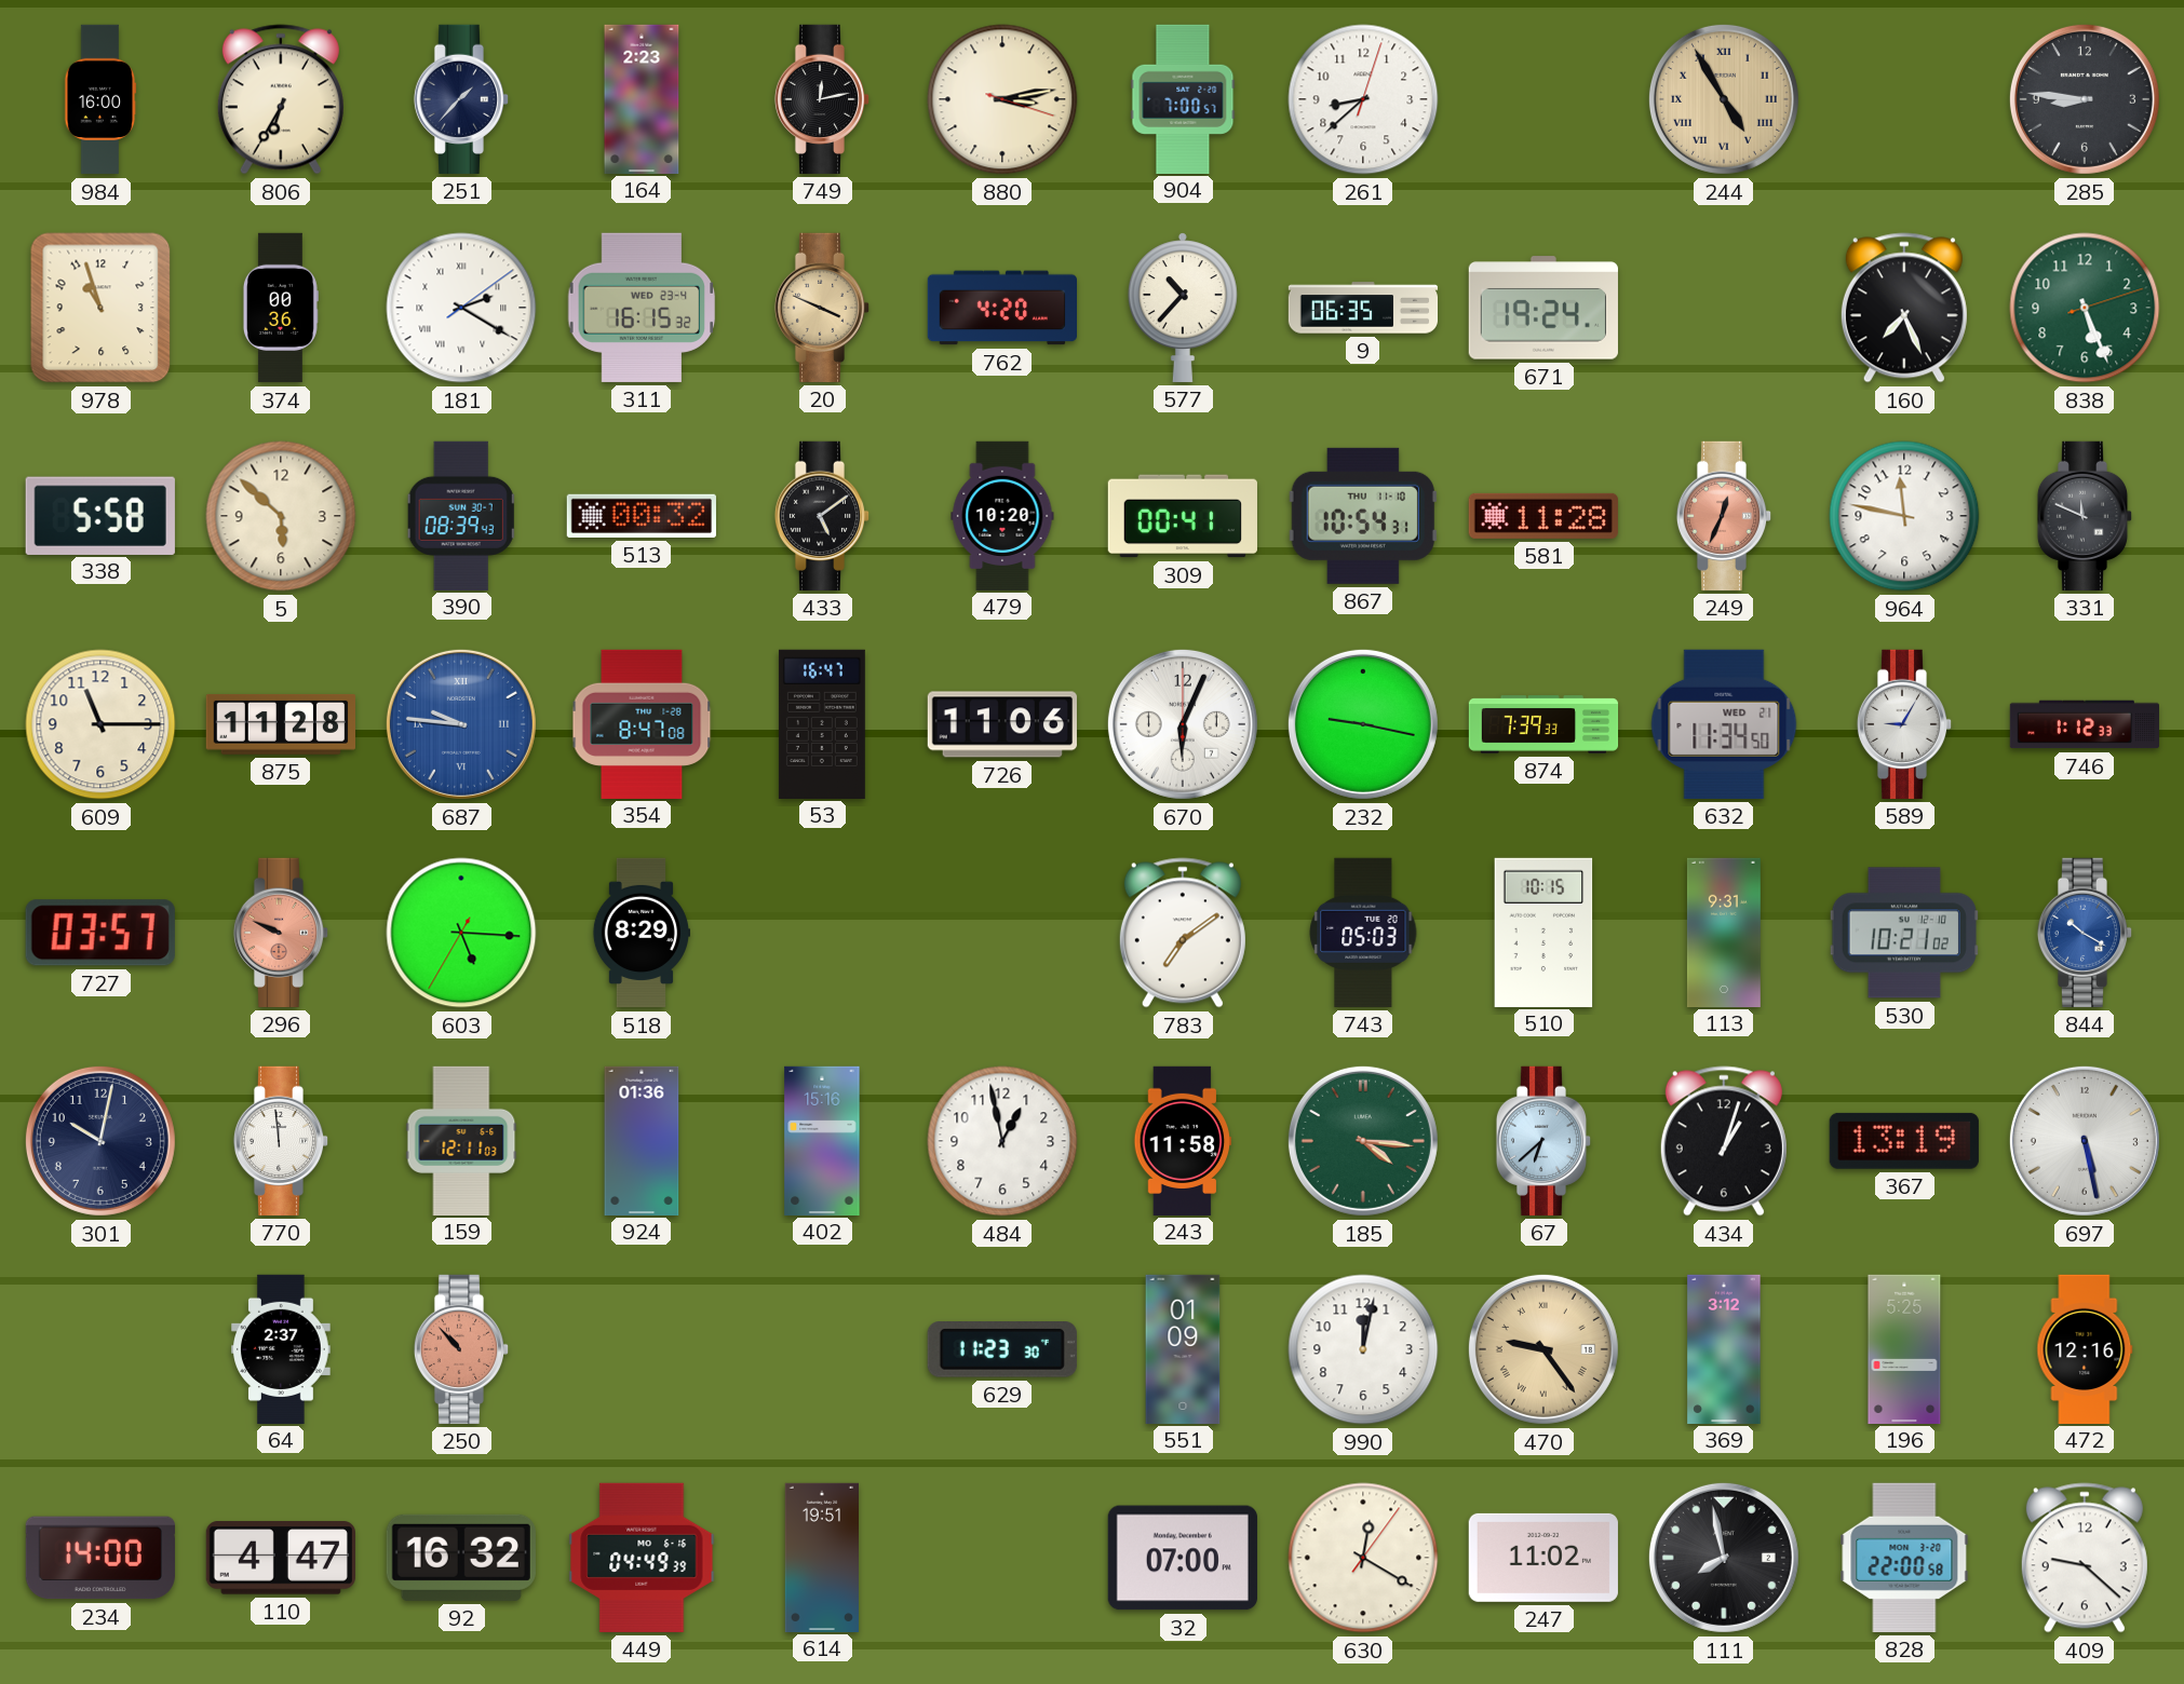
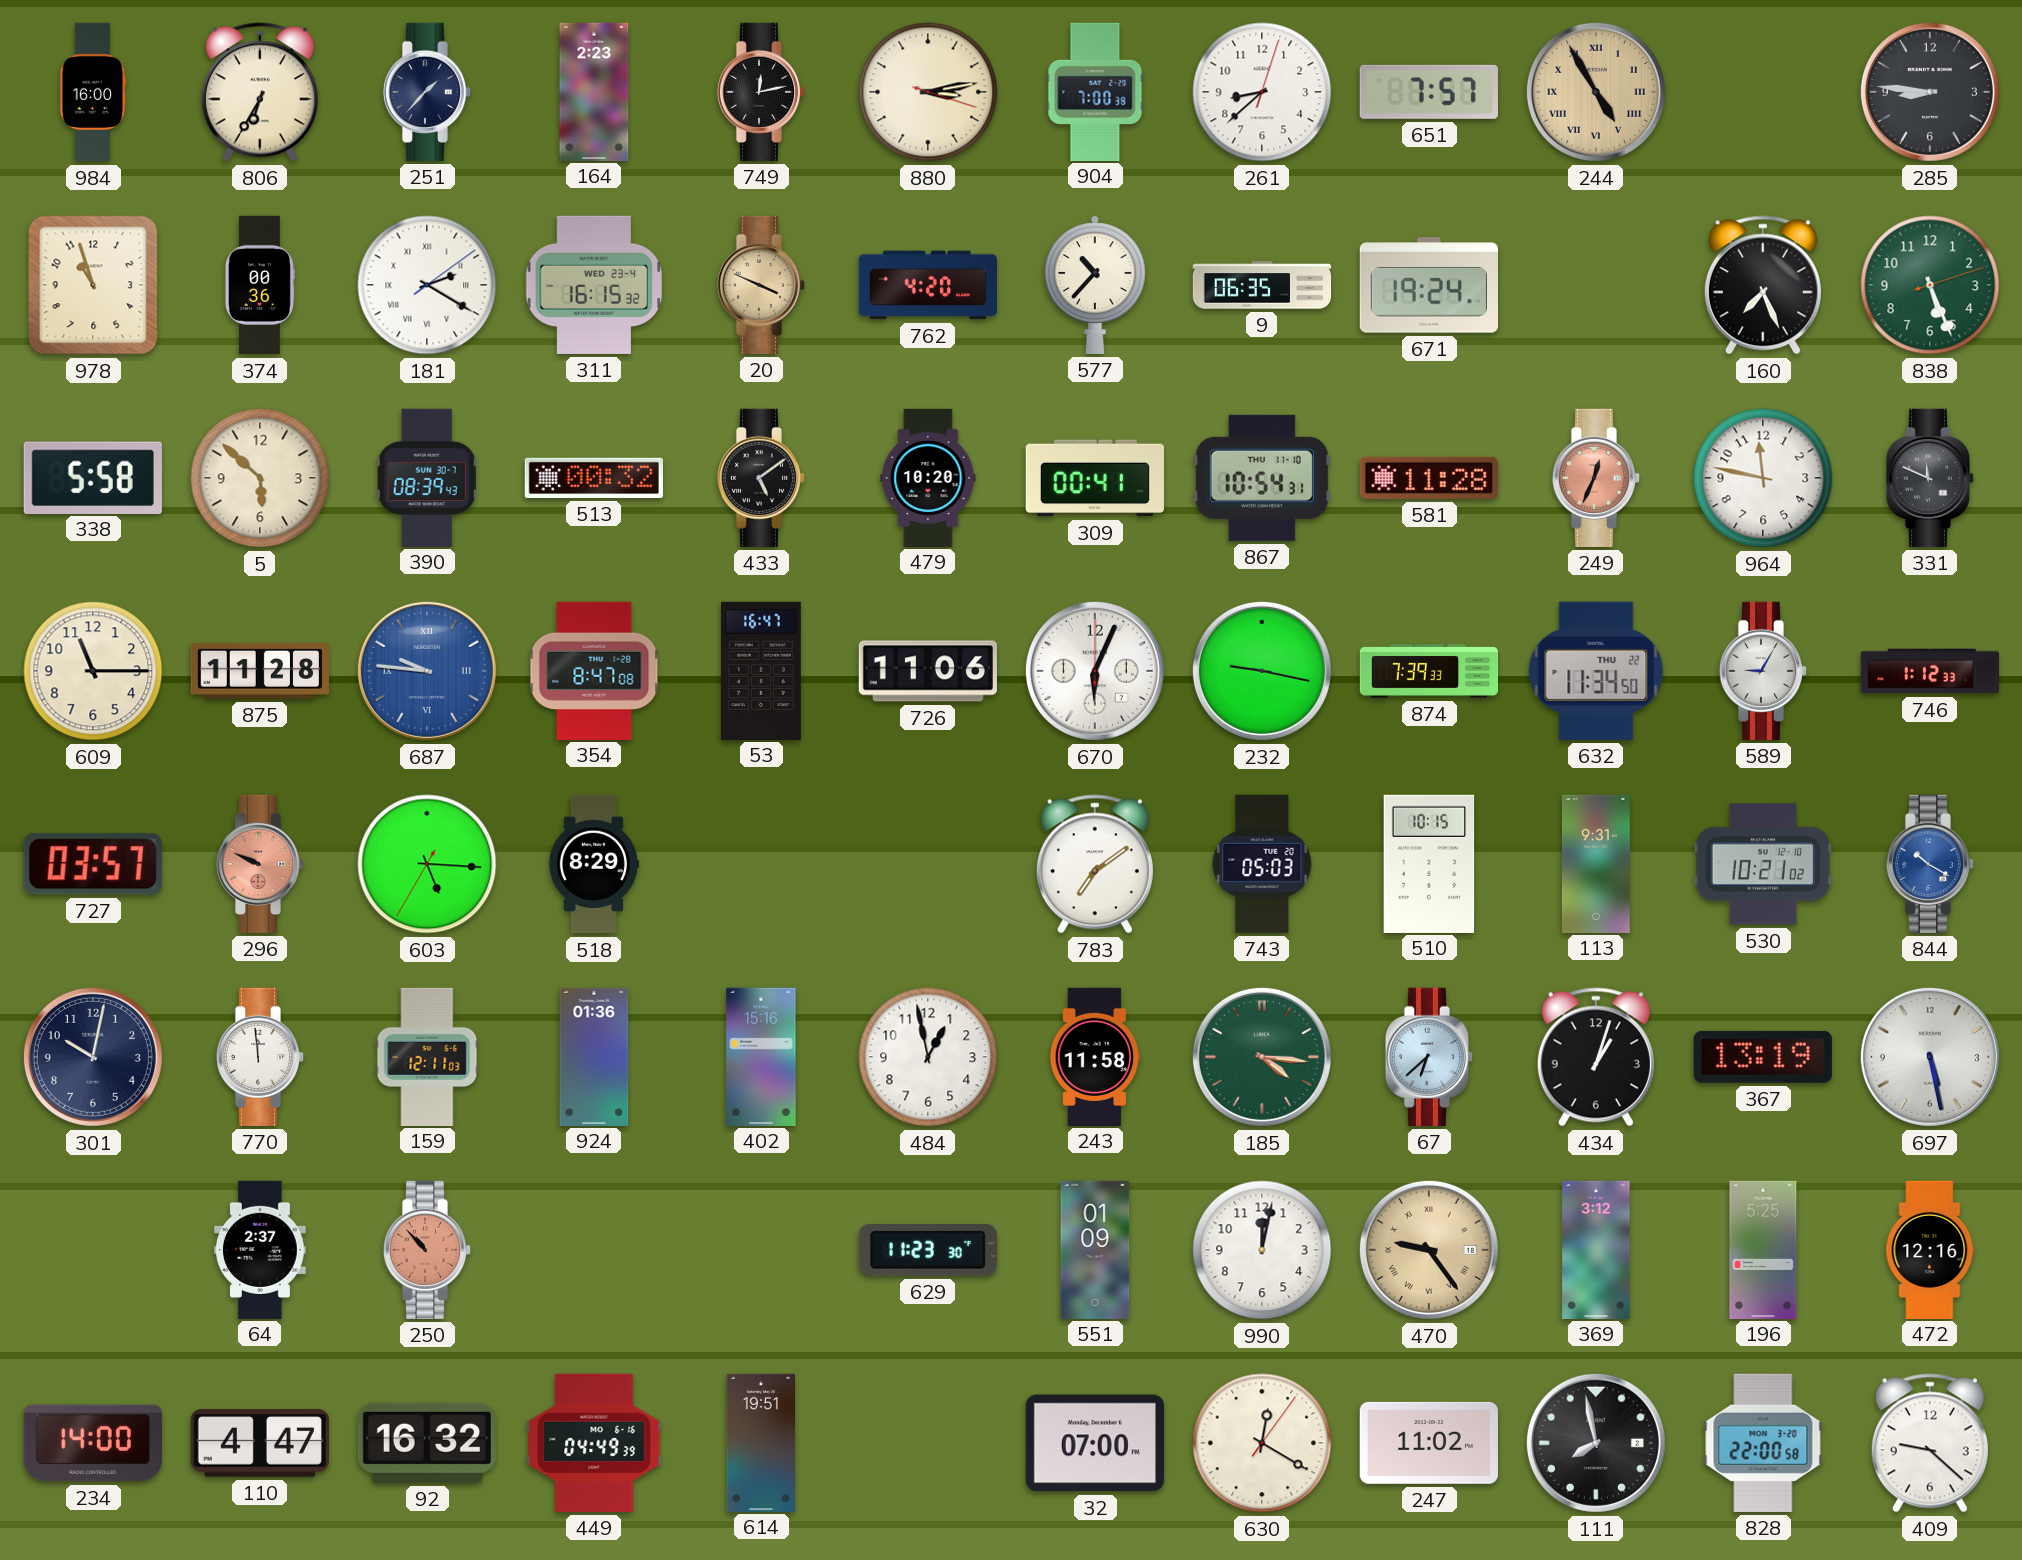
904: 7:00:57 -> 7:00:38
651: none -> 7:57
632 date: WED 21 -> THU 22
